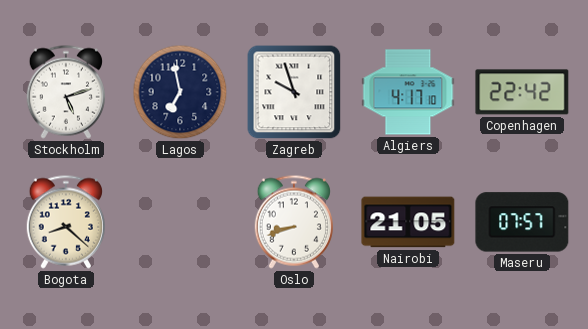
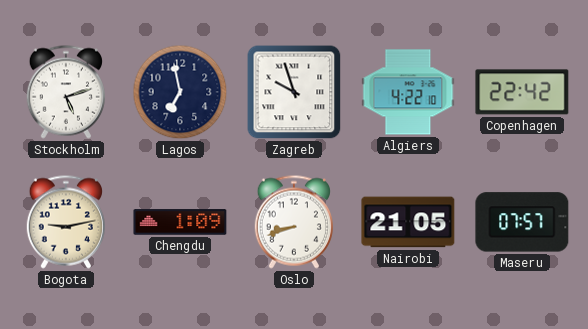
Algiers: 4:17 -> 4:22
Bogota: 8:22 -> 9:13
Chengdu: none -> 1:09
